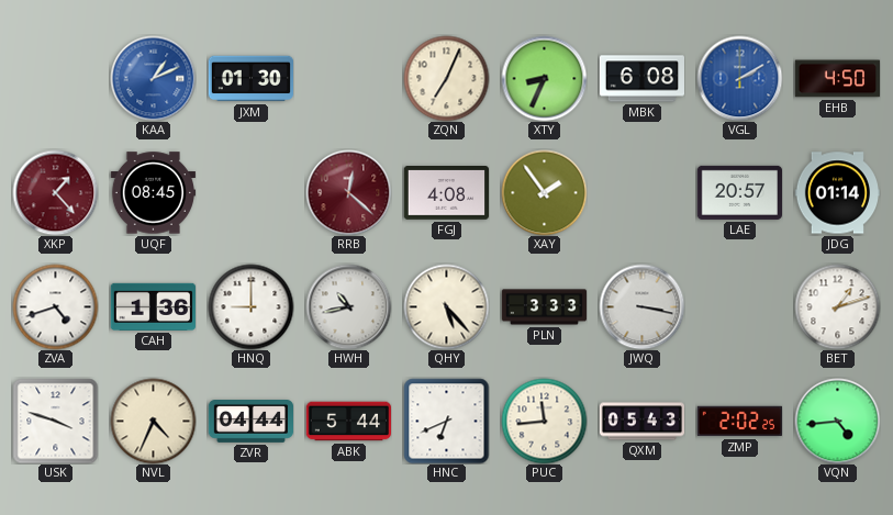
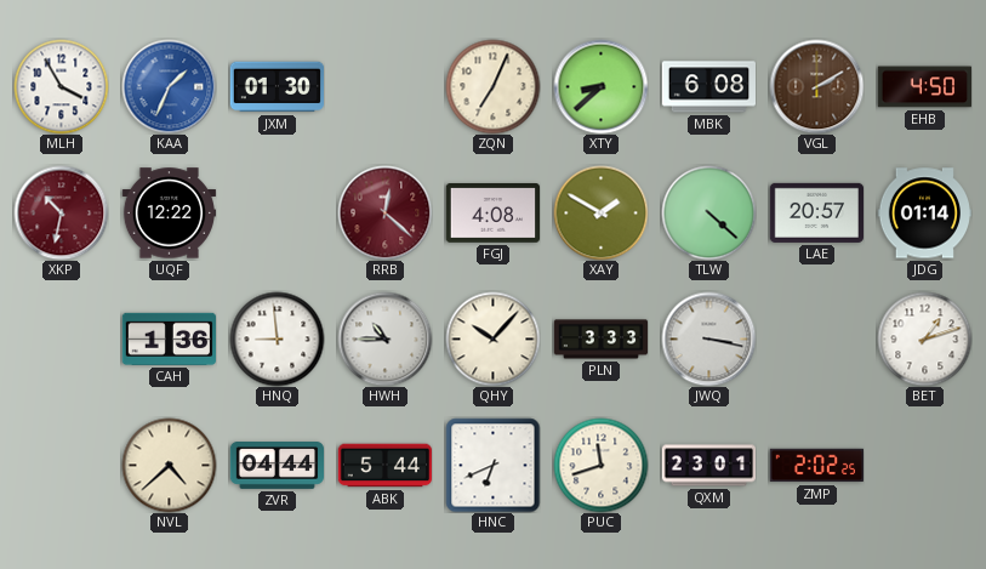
MLH: none -> 3:55
KAA: 1:11 -> 1:34
XTY: 8:34 -> 8:38
VGL dial: blue -> brown
XKP: 1:23 -> 10:32
UQF: 08:45 -> 12:22
XAY: 1:54 -> 1:50
TLW: none -> 4:22
ZVA: 4:42 -> none
HNQ: 9:00 -> 8:59
HWH: 10:43 -> 10:45
QHY: 5:23 -> 10:07
USK: 3:48 -> none
NVL: 4:34 -> 4:38
PUC: 11:44 -> 11:42
QXM: 05:43 -> 23:01
VQN: 4:44 -> none
